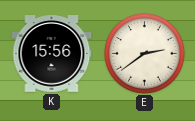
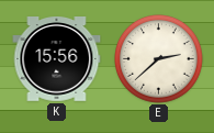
E: 2:39 -> 2:38
